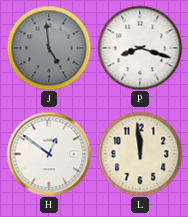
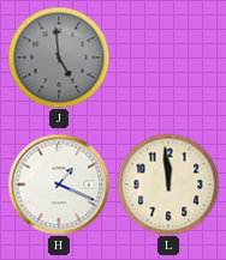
P: 8:18 -> none
H: 12:51 -> 1:19
